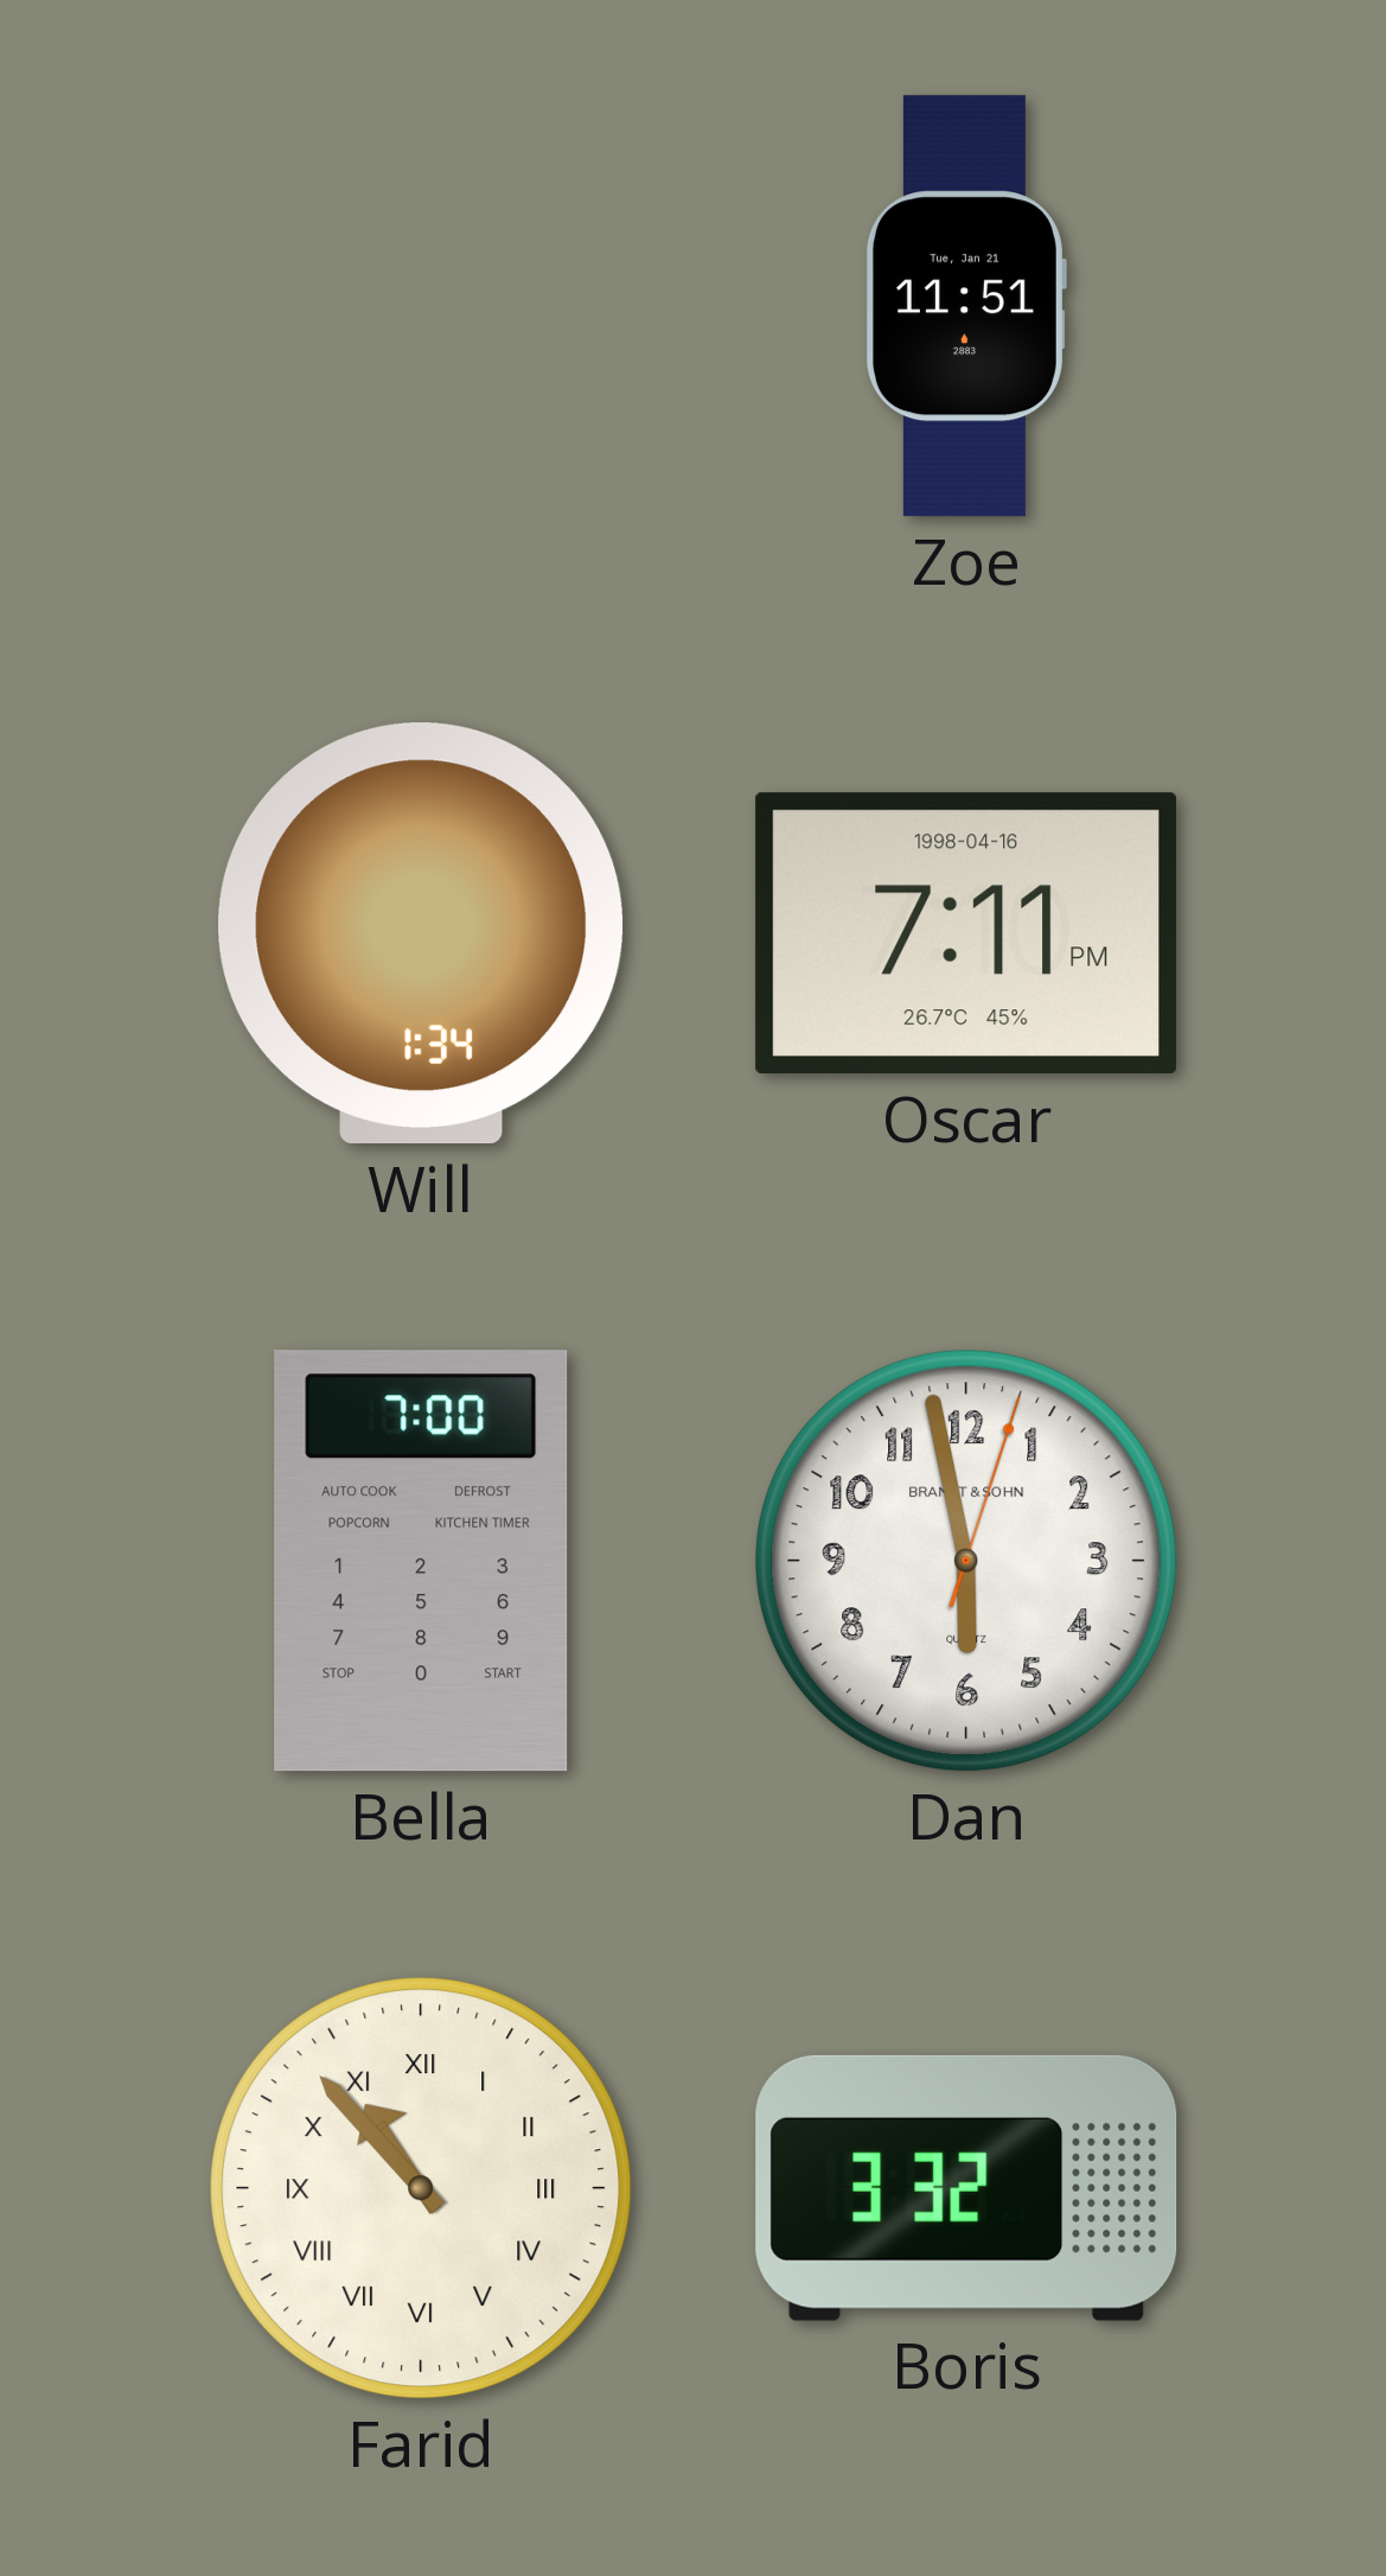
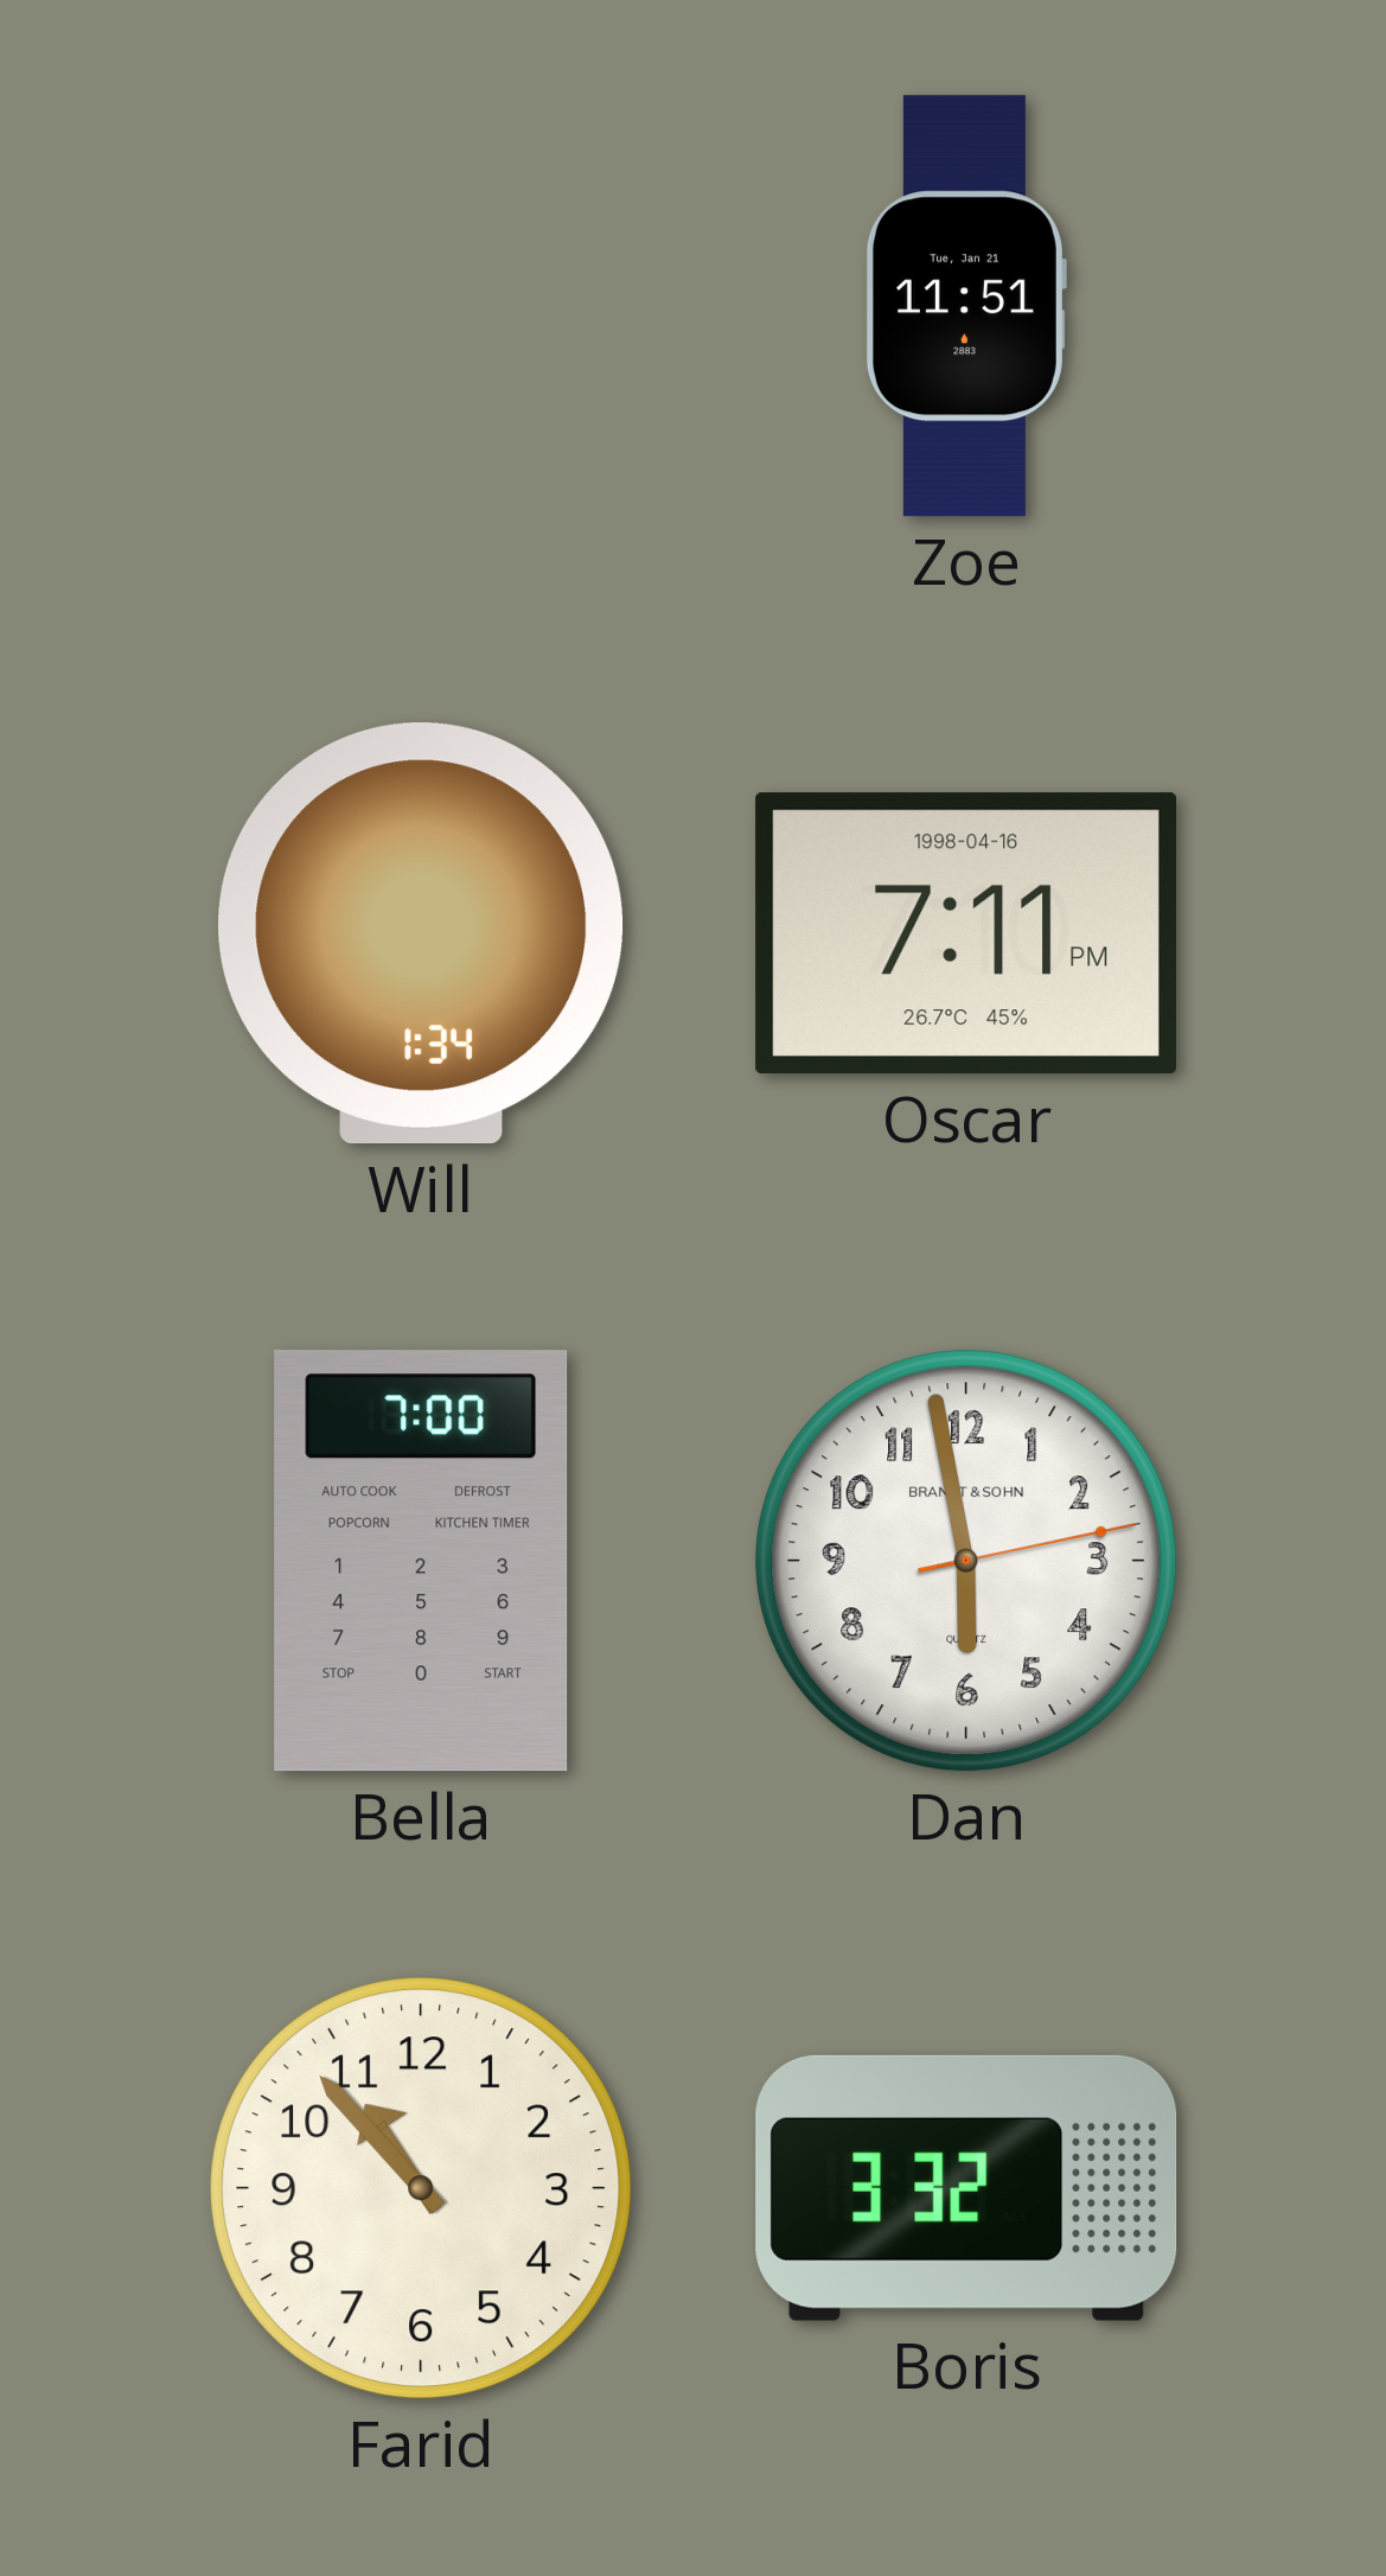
Dan: 5:58:03 -> 5:58:13
Farid numerals: Roman -> Arabic
